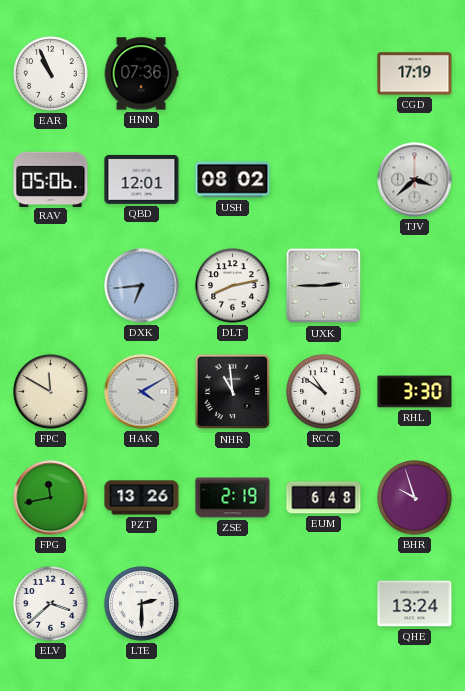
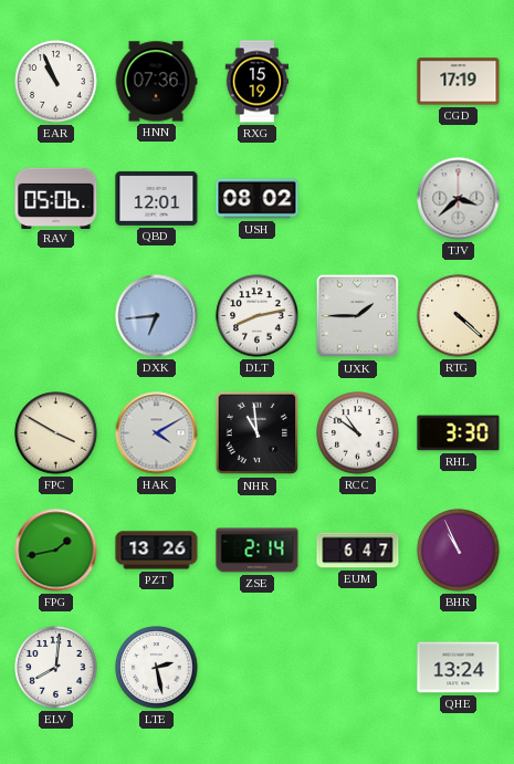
RXG: none -> 15:19
UXK: 2:45 -> 1:45
RTG: none -> 4:22
FPC: 11:50 -> 3:50
FPG: 11:43 -> 1:43
ZSE: 2:19 -> 2:14
EUM: 6:48 -> 6:47
BHR: 9:57 -> 10:56
ELV: 3:38 -> 8:01
LTE: 2:30 -> 2:28
